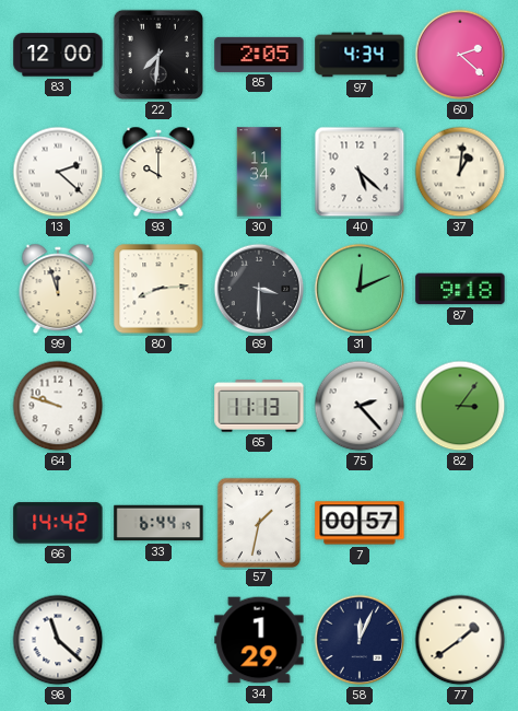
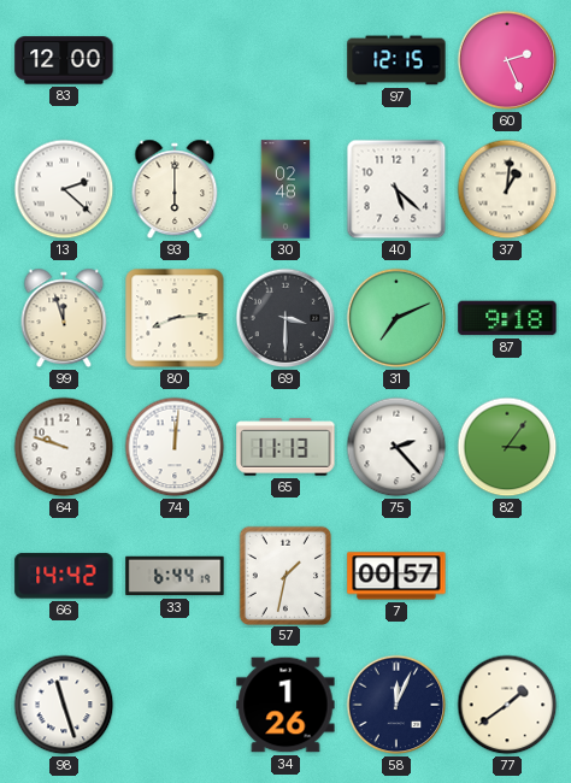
22: 7:31 -> none
85: 2:05 -> none
97: 4:34 -> 12:15
60: 2:22 -> 2:26
93: 10:00 -> 6:00
30: 11:34 -> 02:48
31: 12:11 -> 7:11
74: none -> 12:01
98: 11:22 -> 11:27
34: 1:29 -> 1:26
